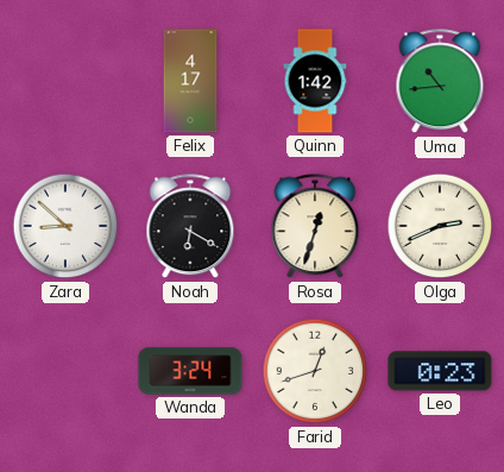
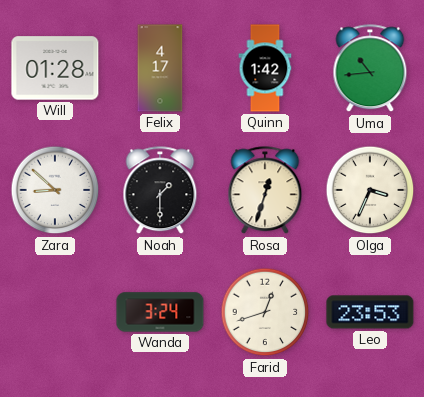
Will: none -> 01:28
Noah: 6:20 -> 1:30
Olga: 2:41 -> 3:34
Leo: 0:23 -> 23:53
